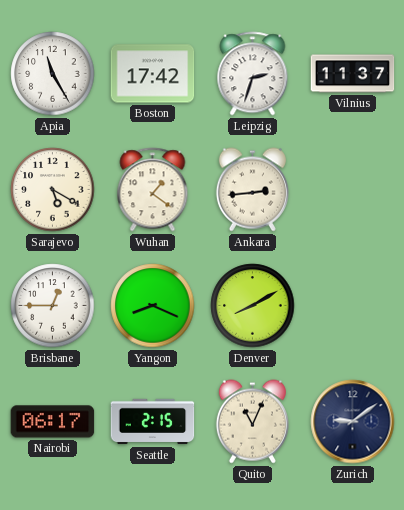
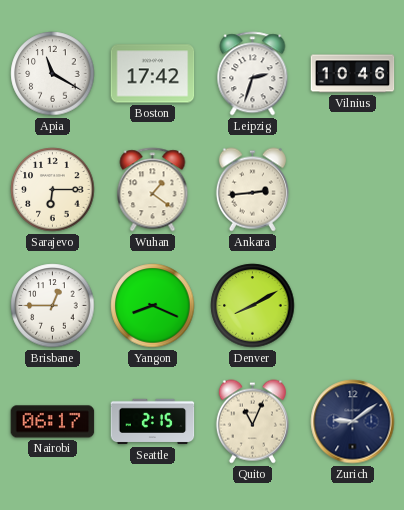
Apia: 11:25 -> 11:20
Vilnius: 11:37 -> 10:46
Sarajevo: 5:20 -> 6:15
